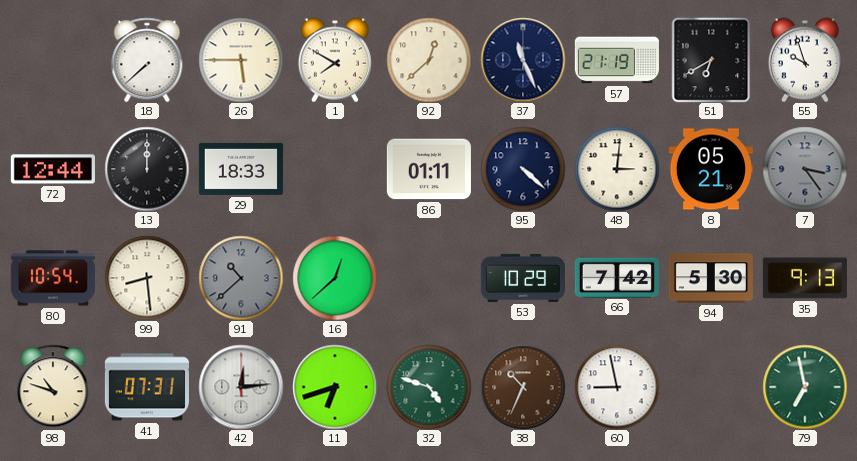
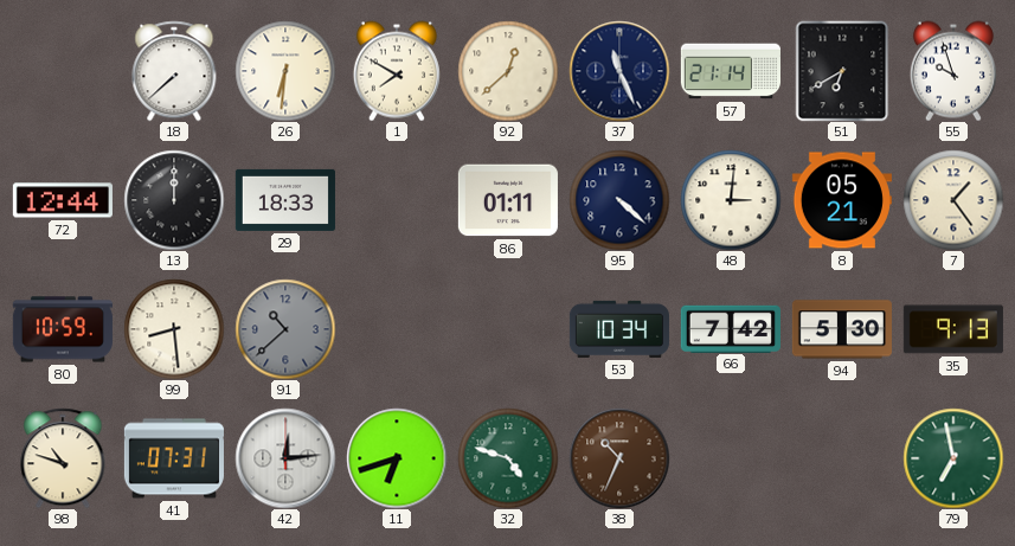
26: 5:45 -> 6:31
57: 21:19 -> 21:14
7: 3:24 -> 1:24
7 dial: grey -> cream
80: 10:54 -> 10:59
16: 12:38 -> none
53: 10:29 -> 10:34
60: 8:58 -> none
